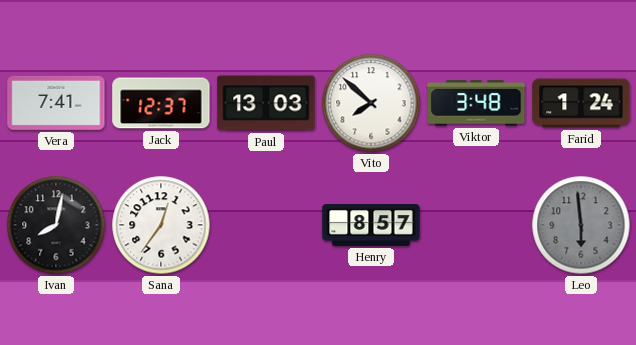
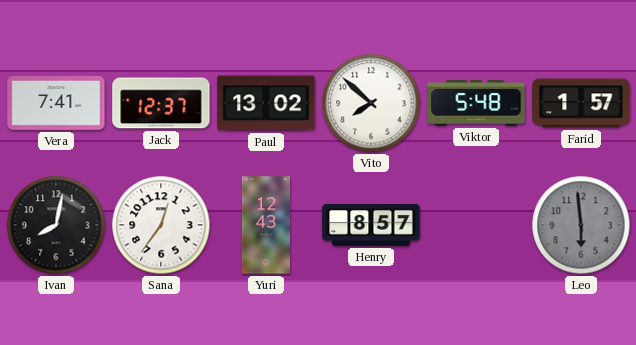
Paul: 13:03 -> 13:02
Viktor: 3:48 -> 5:48
Farid: 1:24 -> 1:57
Yuri: none -> 12:43
